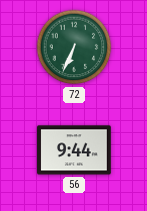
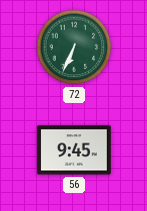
56: 9:44 -> 9:45
